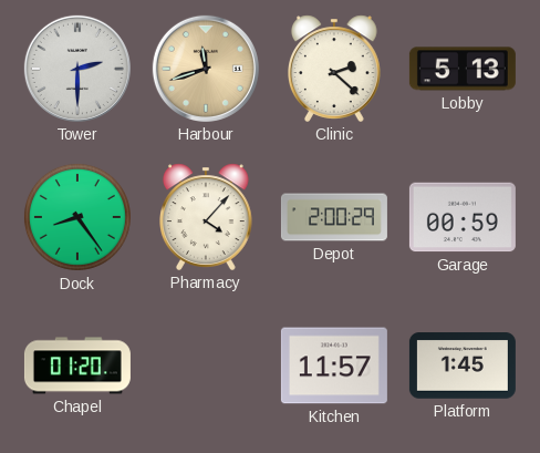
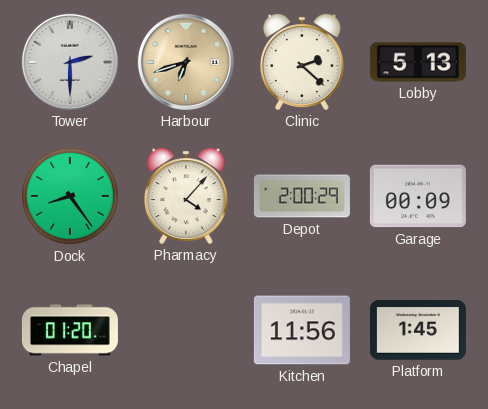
Harbour: 11:42 -> 6:42
Garage: 00:59 -> 00:09
Kitchen: 11:57 -> 11:56
